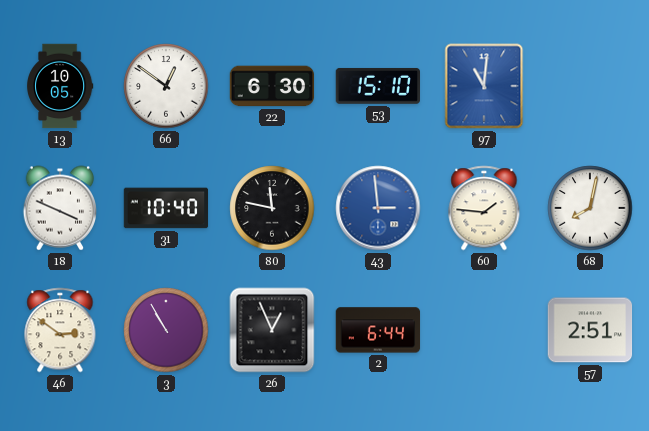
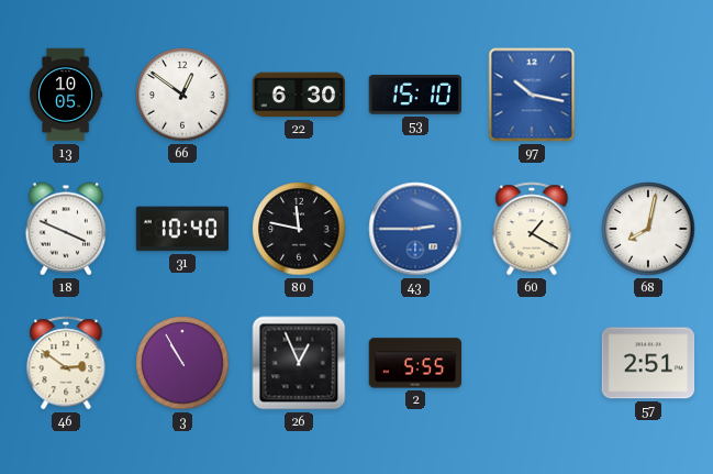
97: 11:01 -> 10:17
43: 2:59 -> 2:45
60: 1:46 -> 1:20
2: 6:44 -> 5:55
